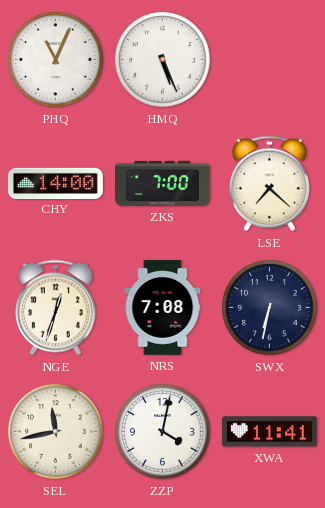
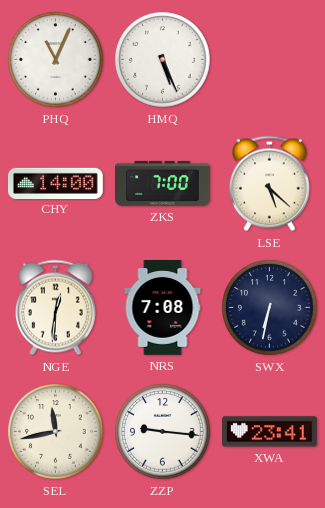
LSE: 7:22 -> 5:22
NGE: 12:33 -> 12:31
ZZP: 4:02 -> 9:16
XWA: 11:41 -> 23:41
